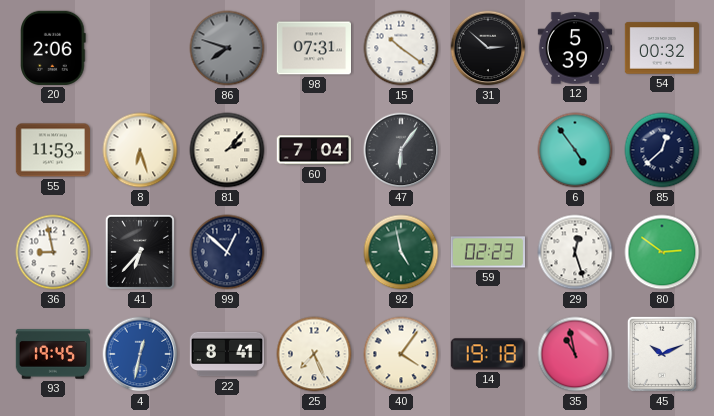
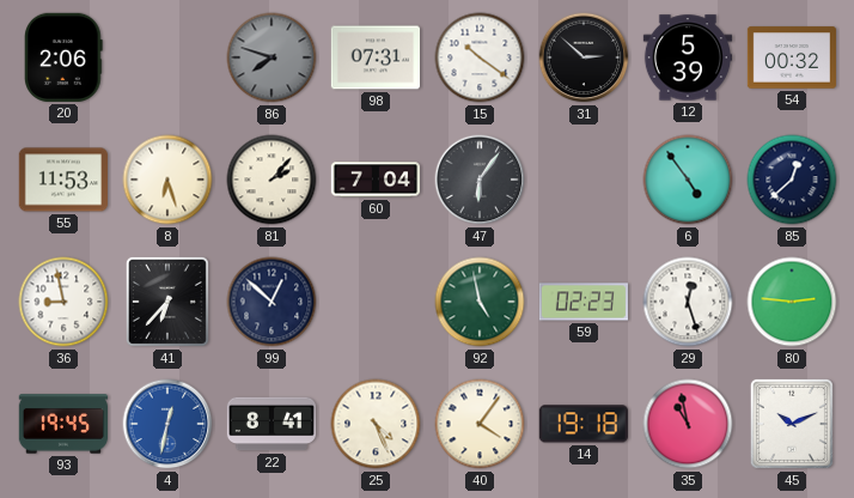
80: 2:51 -> 2:46
25: 7:26 -> 4:26
